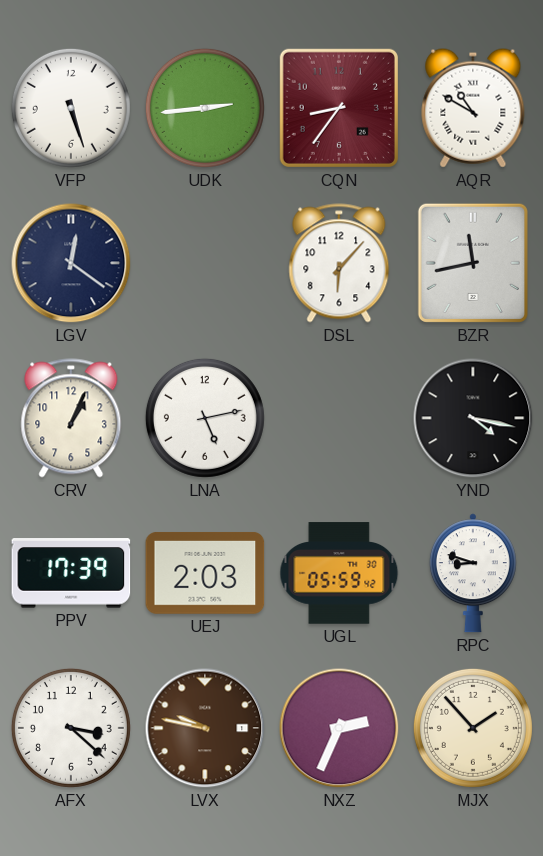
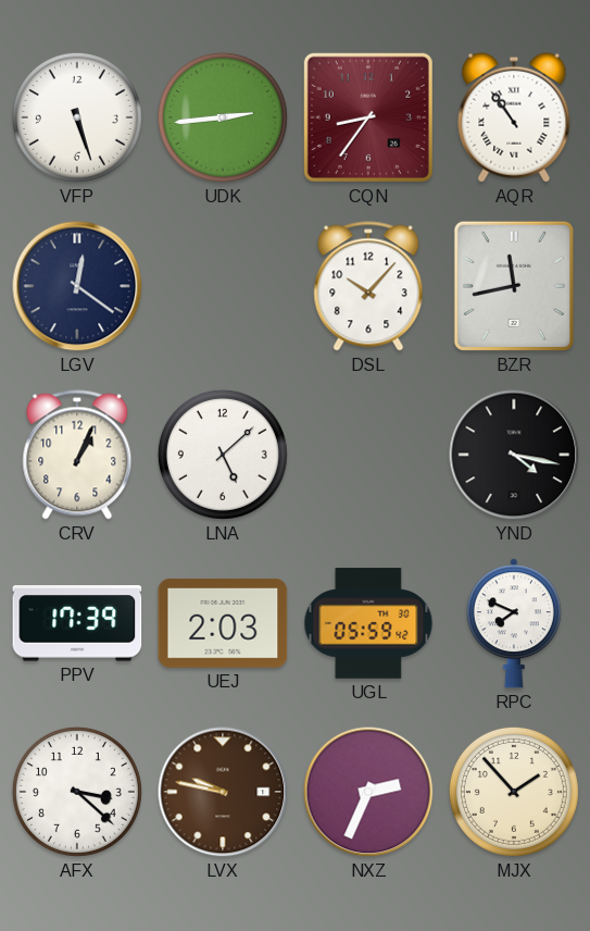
AQR: 10:50 -> 10:54
DSL: 6:07 -> 10:07
LNA: 5:13 -> 5:08
RPC: 8:48 -> 7:49
